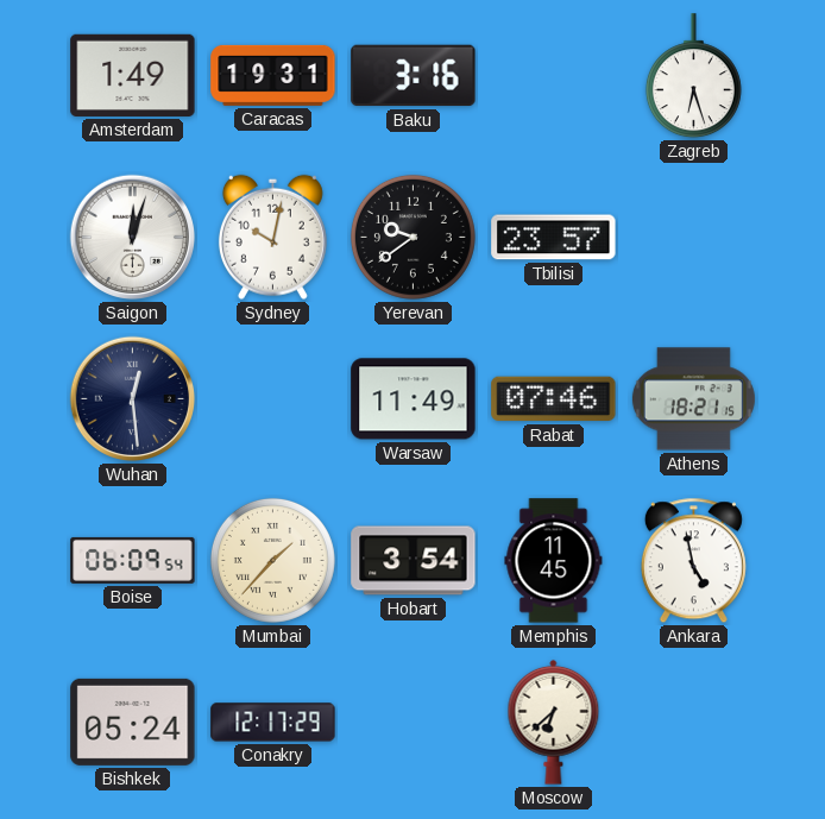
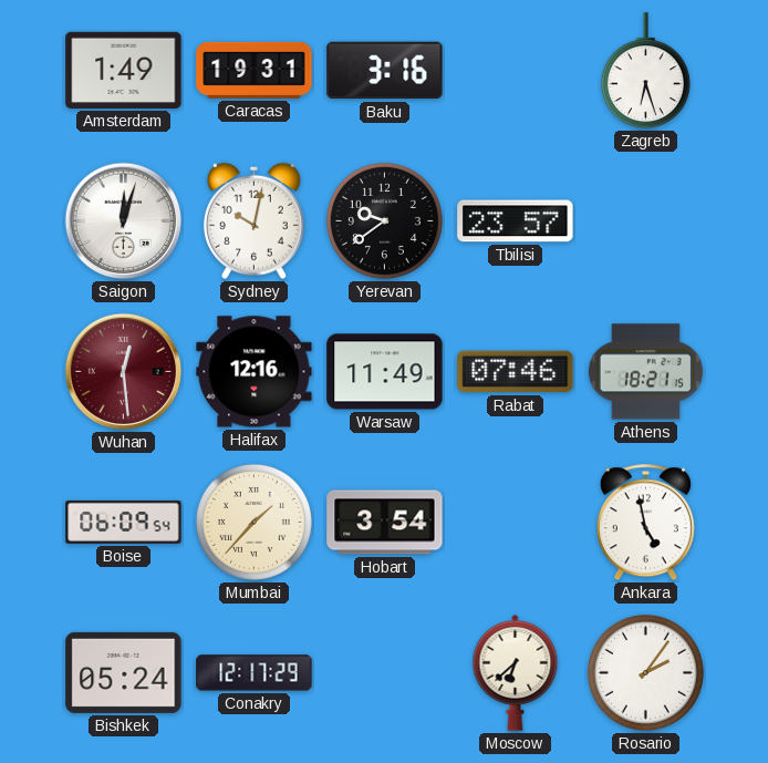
Wuhan dial: navy -> burgundy
Halifax: none -> 12:16
Memphis: 11:45 -> none
Rosario: none -> 2:06
